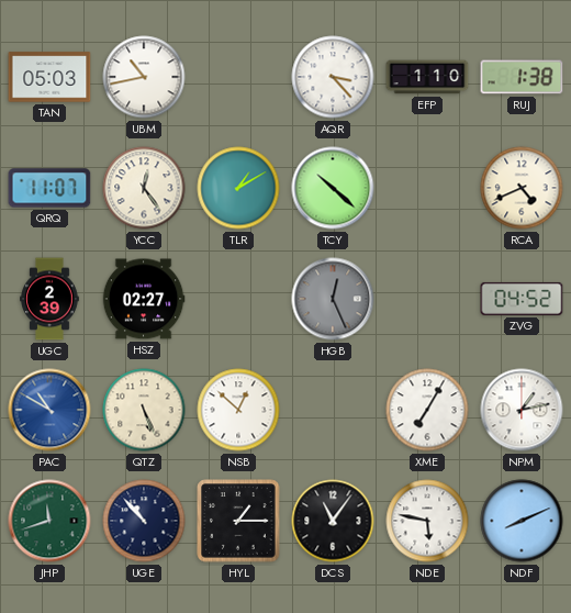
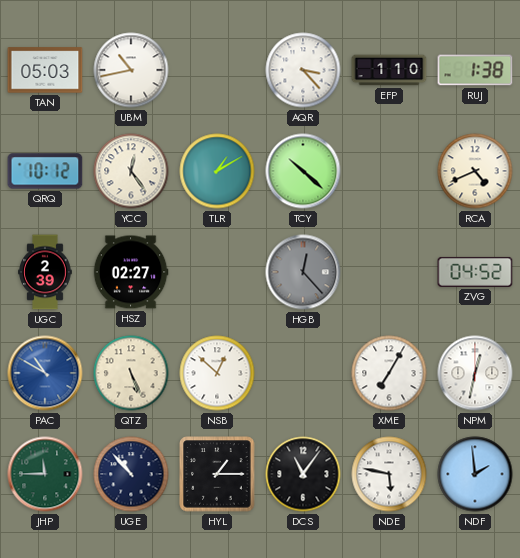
QRQ: 11:07 -> 10:12
HGB: 12:26 -> 12:23
NPM: 1:13 -> 12:32
JHP: 11:42 -> 11:45
NDF: 8:11 -> 1:59
